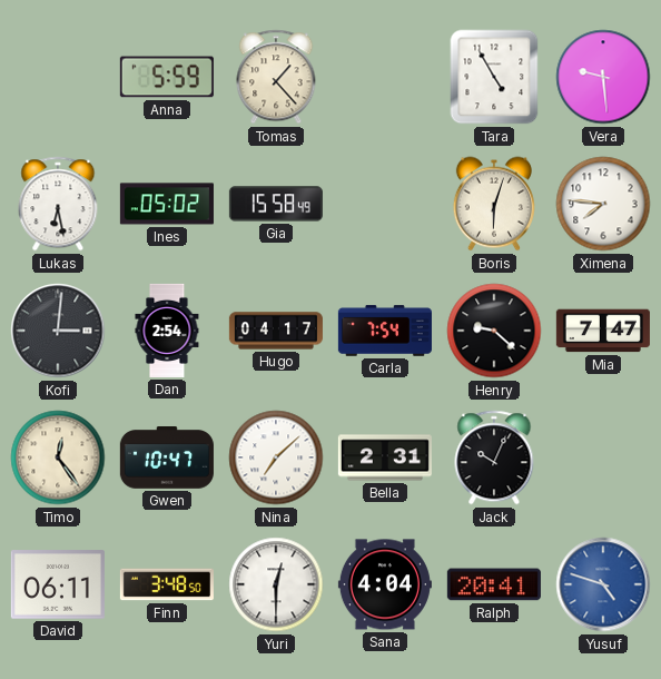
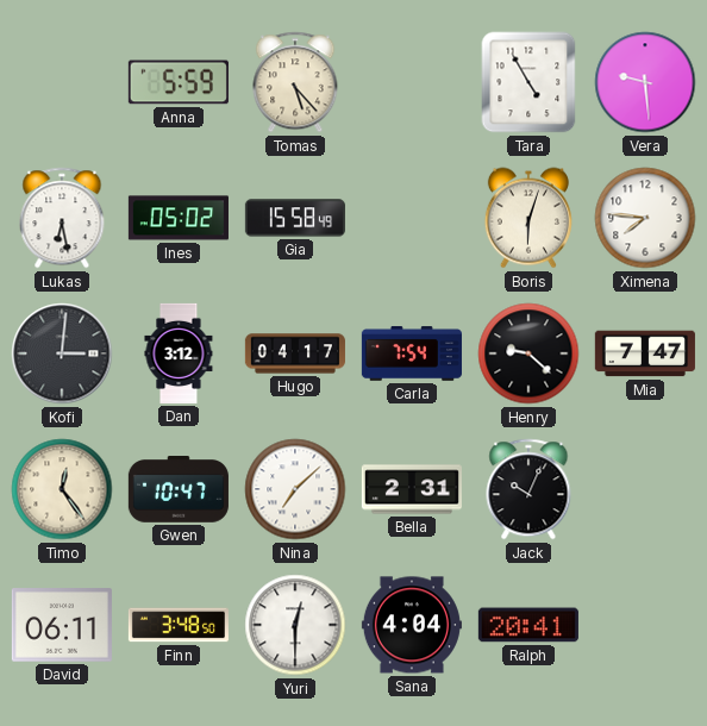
Tomas: 1:23 -> 5:23
Dan: 2:54 -> 3:12
Yusuf: 4:48 -> none
